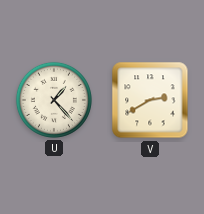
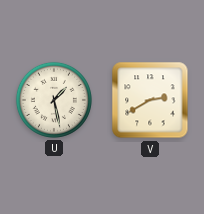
U: 1:23 -> 1:28
